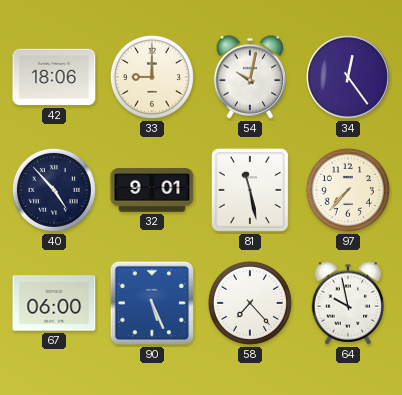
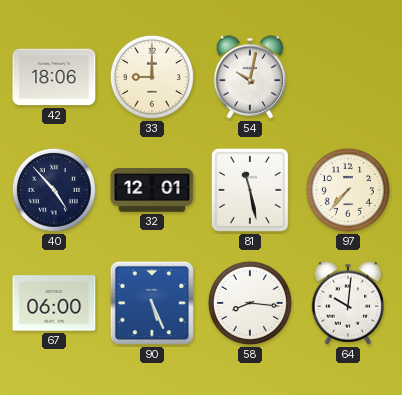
34: 12:24 -> none
32: 9:01 -> 12:01
58: 7:23 -> 8:16
64: 9:58 -> 10:01
